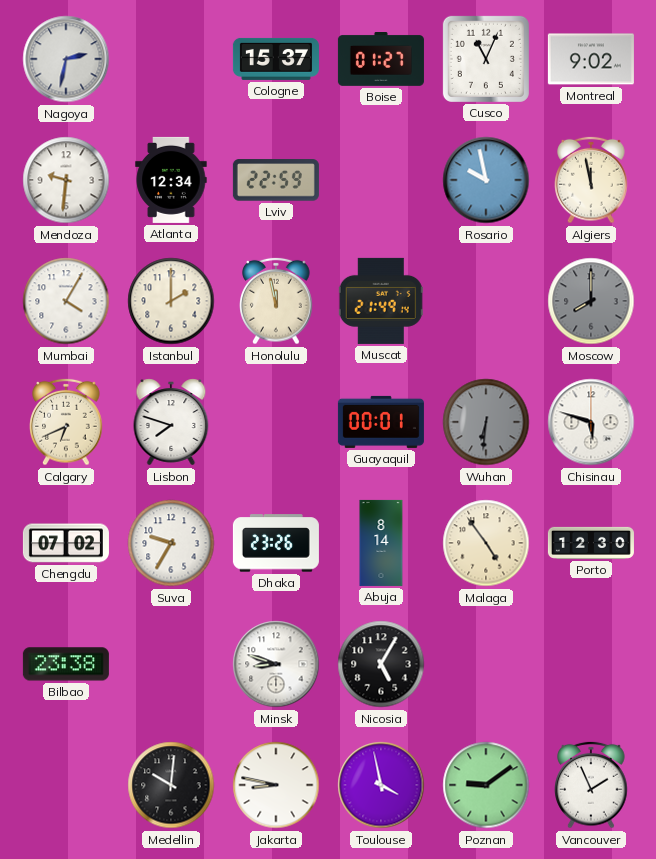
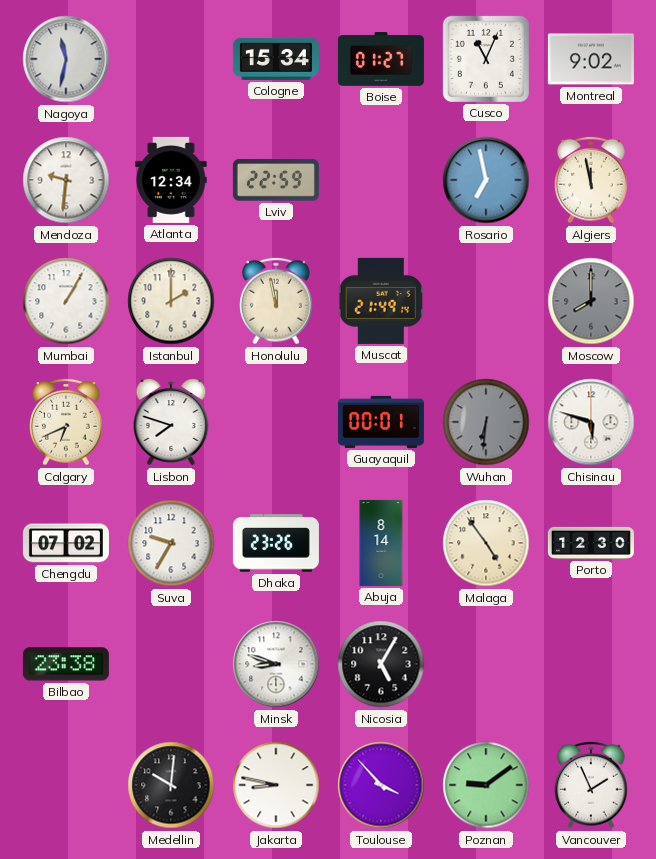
Nagoya: 2:32 -> 11:32
Cologne: 15:37 -> 15:34
Rosario: 9:58 -> 6:58
Mumbai: 4:05 -> 1:05
Toulouse: 3:58 -> 3:53
